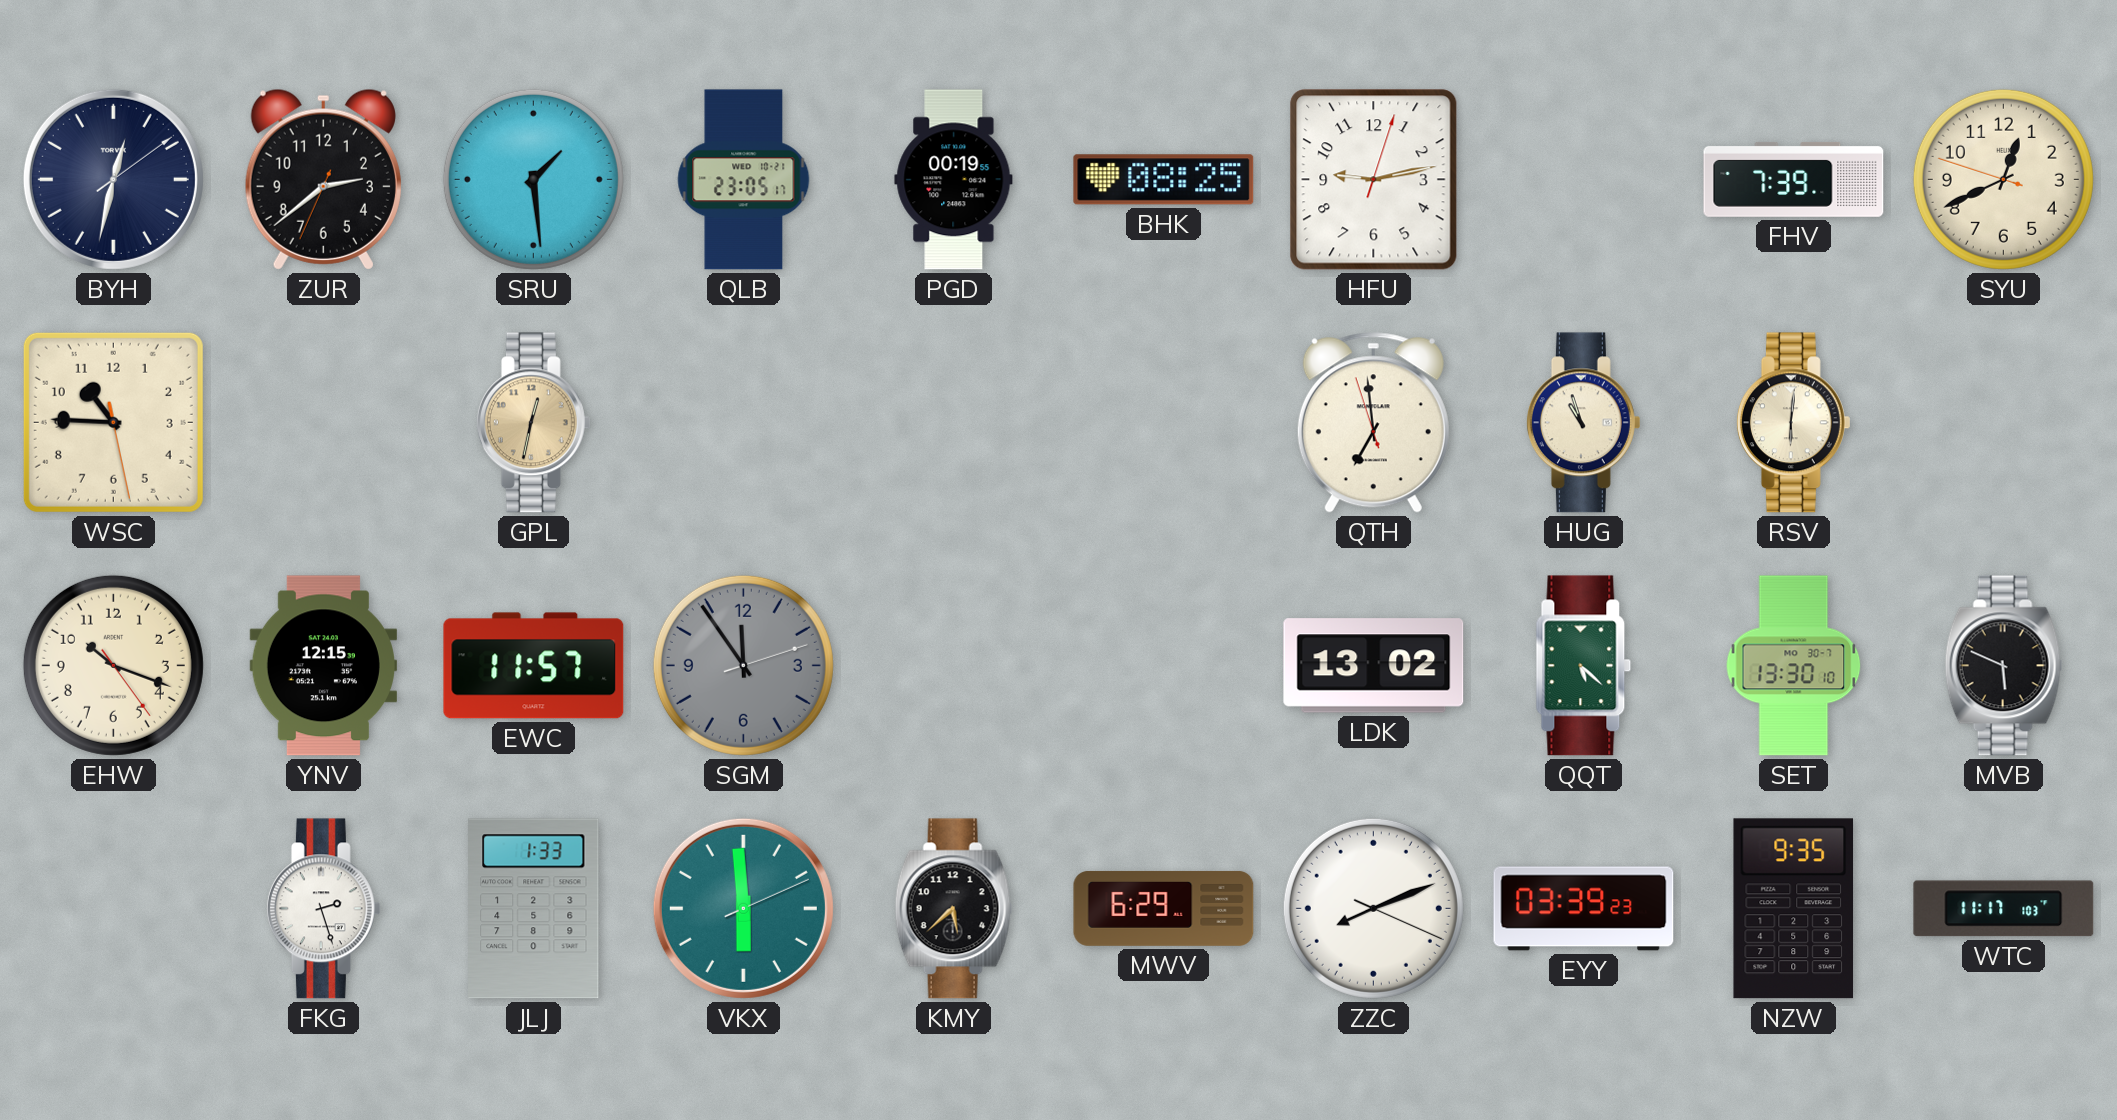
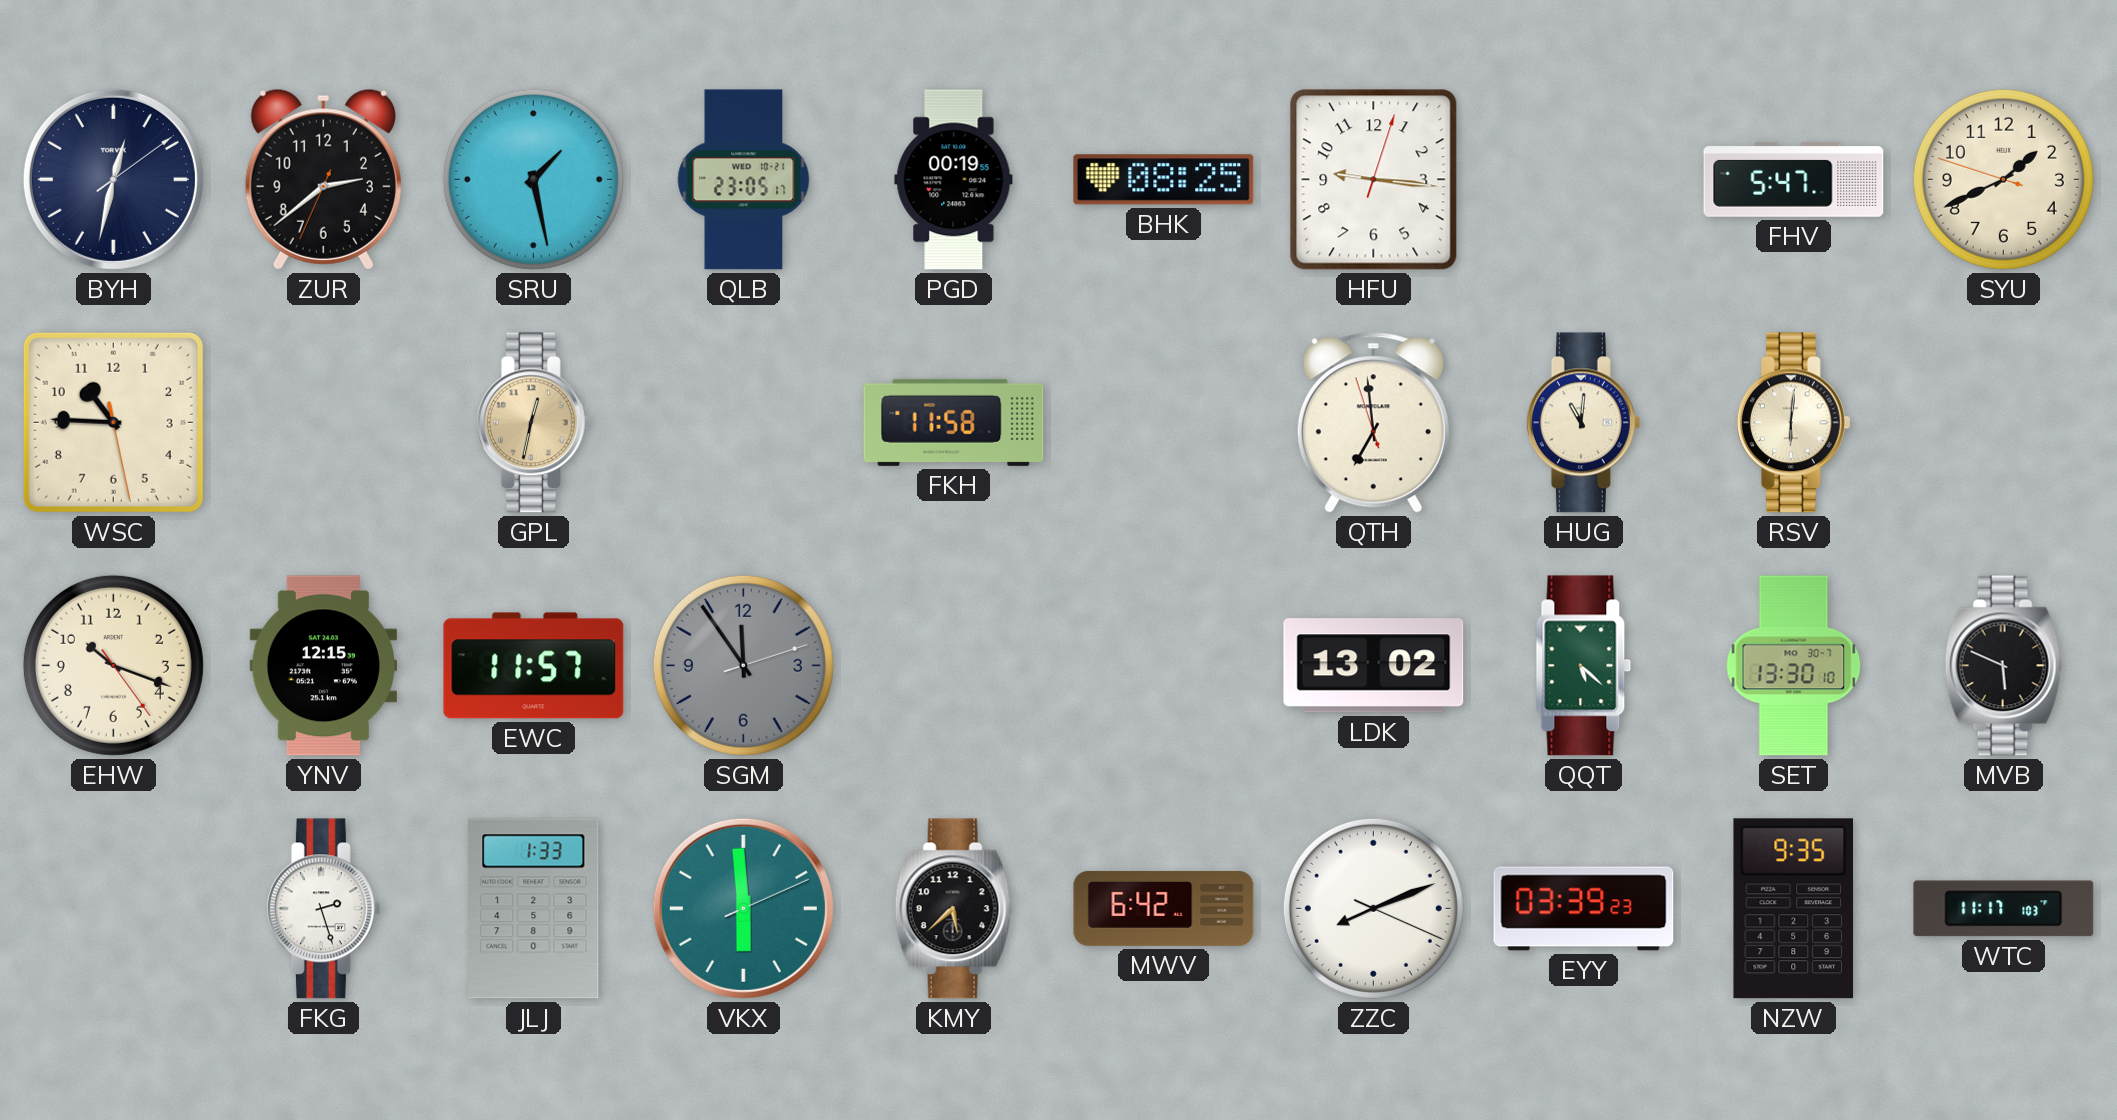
SRU: 1:29 -> 1:28
HFU: 9:13 -> 9:16
FHV: 7:39 -> 5:47
SYU: 12:40 -> 1:40
FKH: none -> 11:58
HUG: 10:57 -> 11:01
MWV: 6:29 -> 6:42
